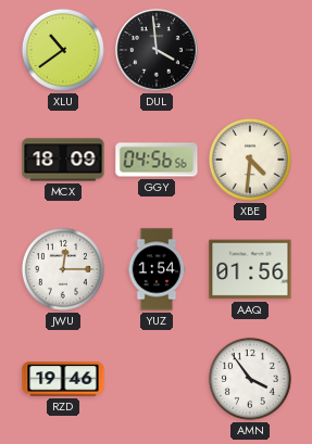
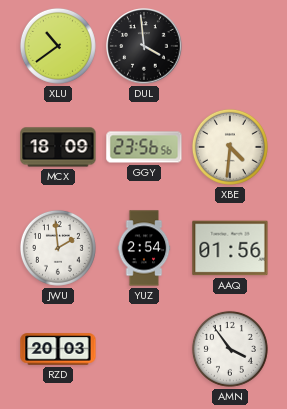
GGY: 04:56 -> 23:56
JWU: 12:15 -> 1:59
YUZ: 1:54 -> 2:54
RZD: 19:46 -> 20:03
